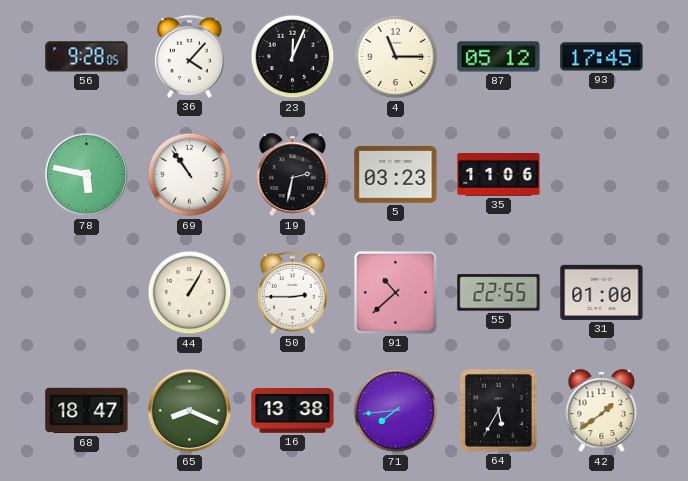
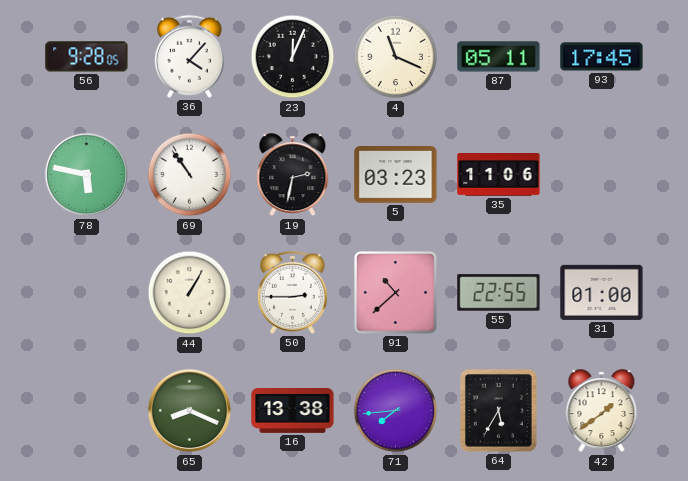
4: 11:15 -> 11:19
87: 05:12 -> 05:11
68: 18:47 -> none
